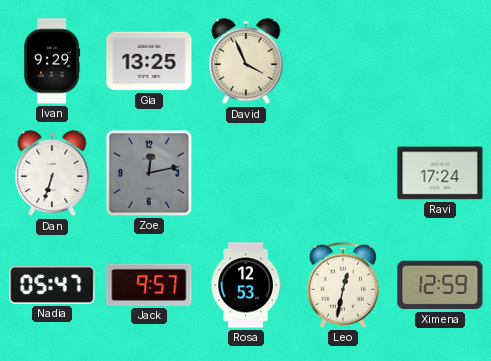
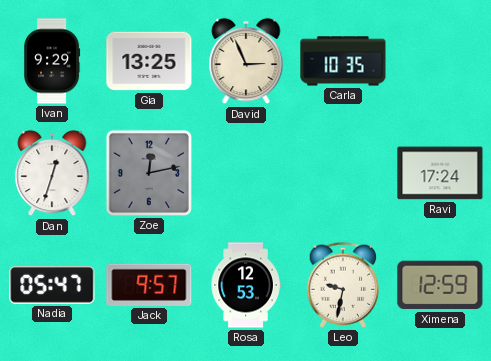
David: 3:56 -> 2:56
Carla: none -> 10:35
Dan: 6:33 -> 12:33
Leo: 12:32 -> 9:32
